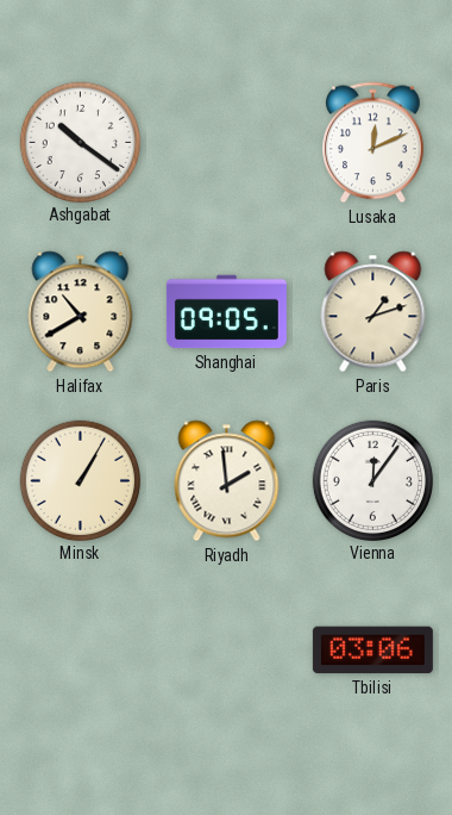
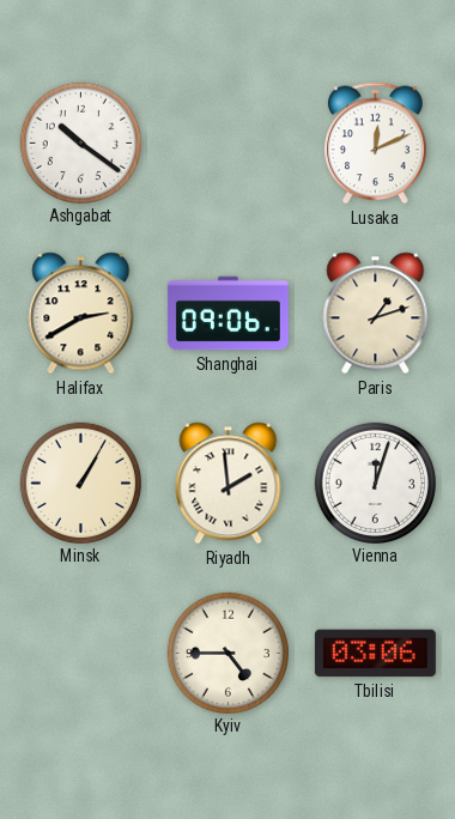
Halifax: 10:40 -> 2:40
Shanghai: 09:05 -> 09:06
Vienna: 12:06 -> 12:03
Kyiv: none -> 4:45
